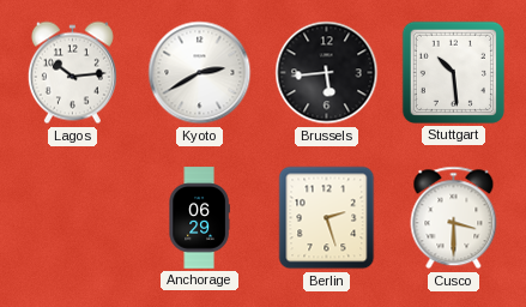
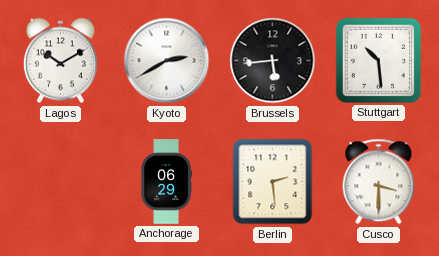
Lagos: 10:14 -> 10:10
Berlin: 2:27 -> 2:29
